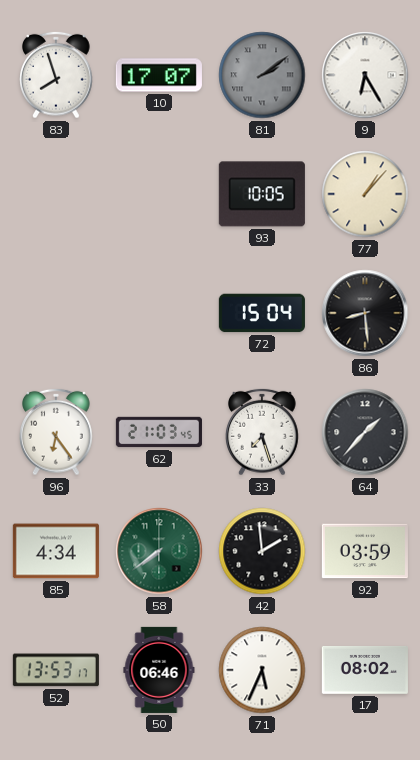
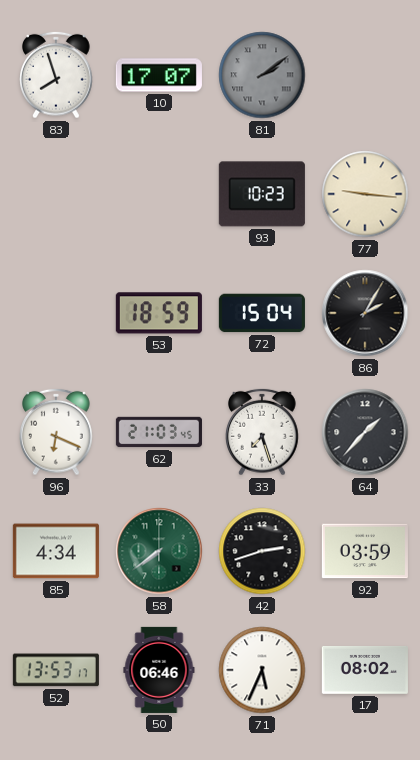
9: 6:25 -> none
93: 10:05 -> 10:23
77: 1:07 -> 9:16
53: none -> 18:59
86: 8:29 -> 2:05
96: 6:24 -> 6:19
42: 1:59 -> 2:42
